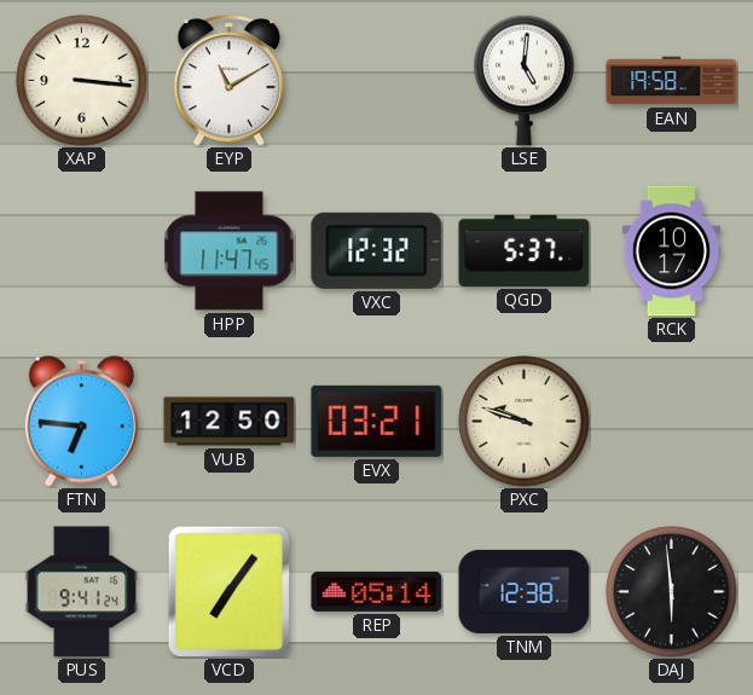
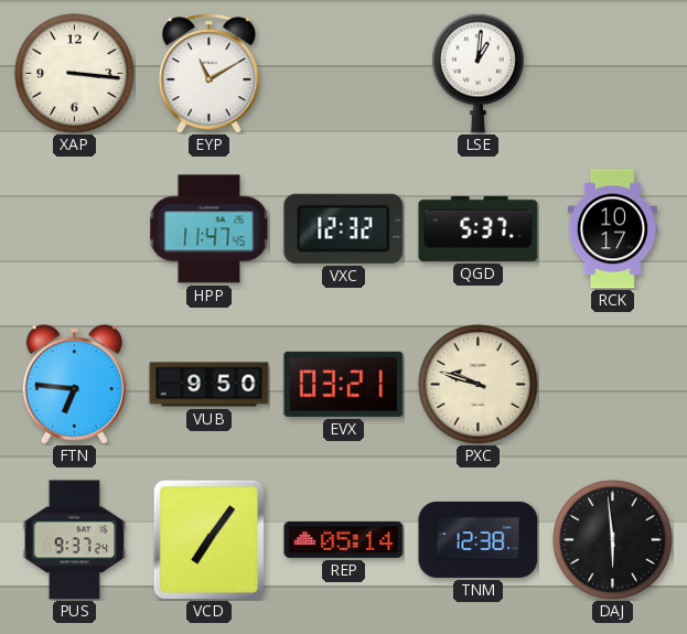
LSE: 5:01 -> 1:01
EAN: 19:58 -> none
VUB: 12:50 -> 9:50
PUS: 9:41 -> 9:37
